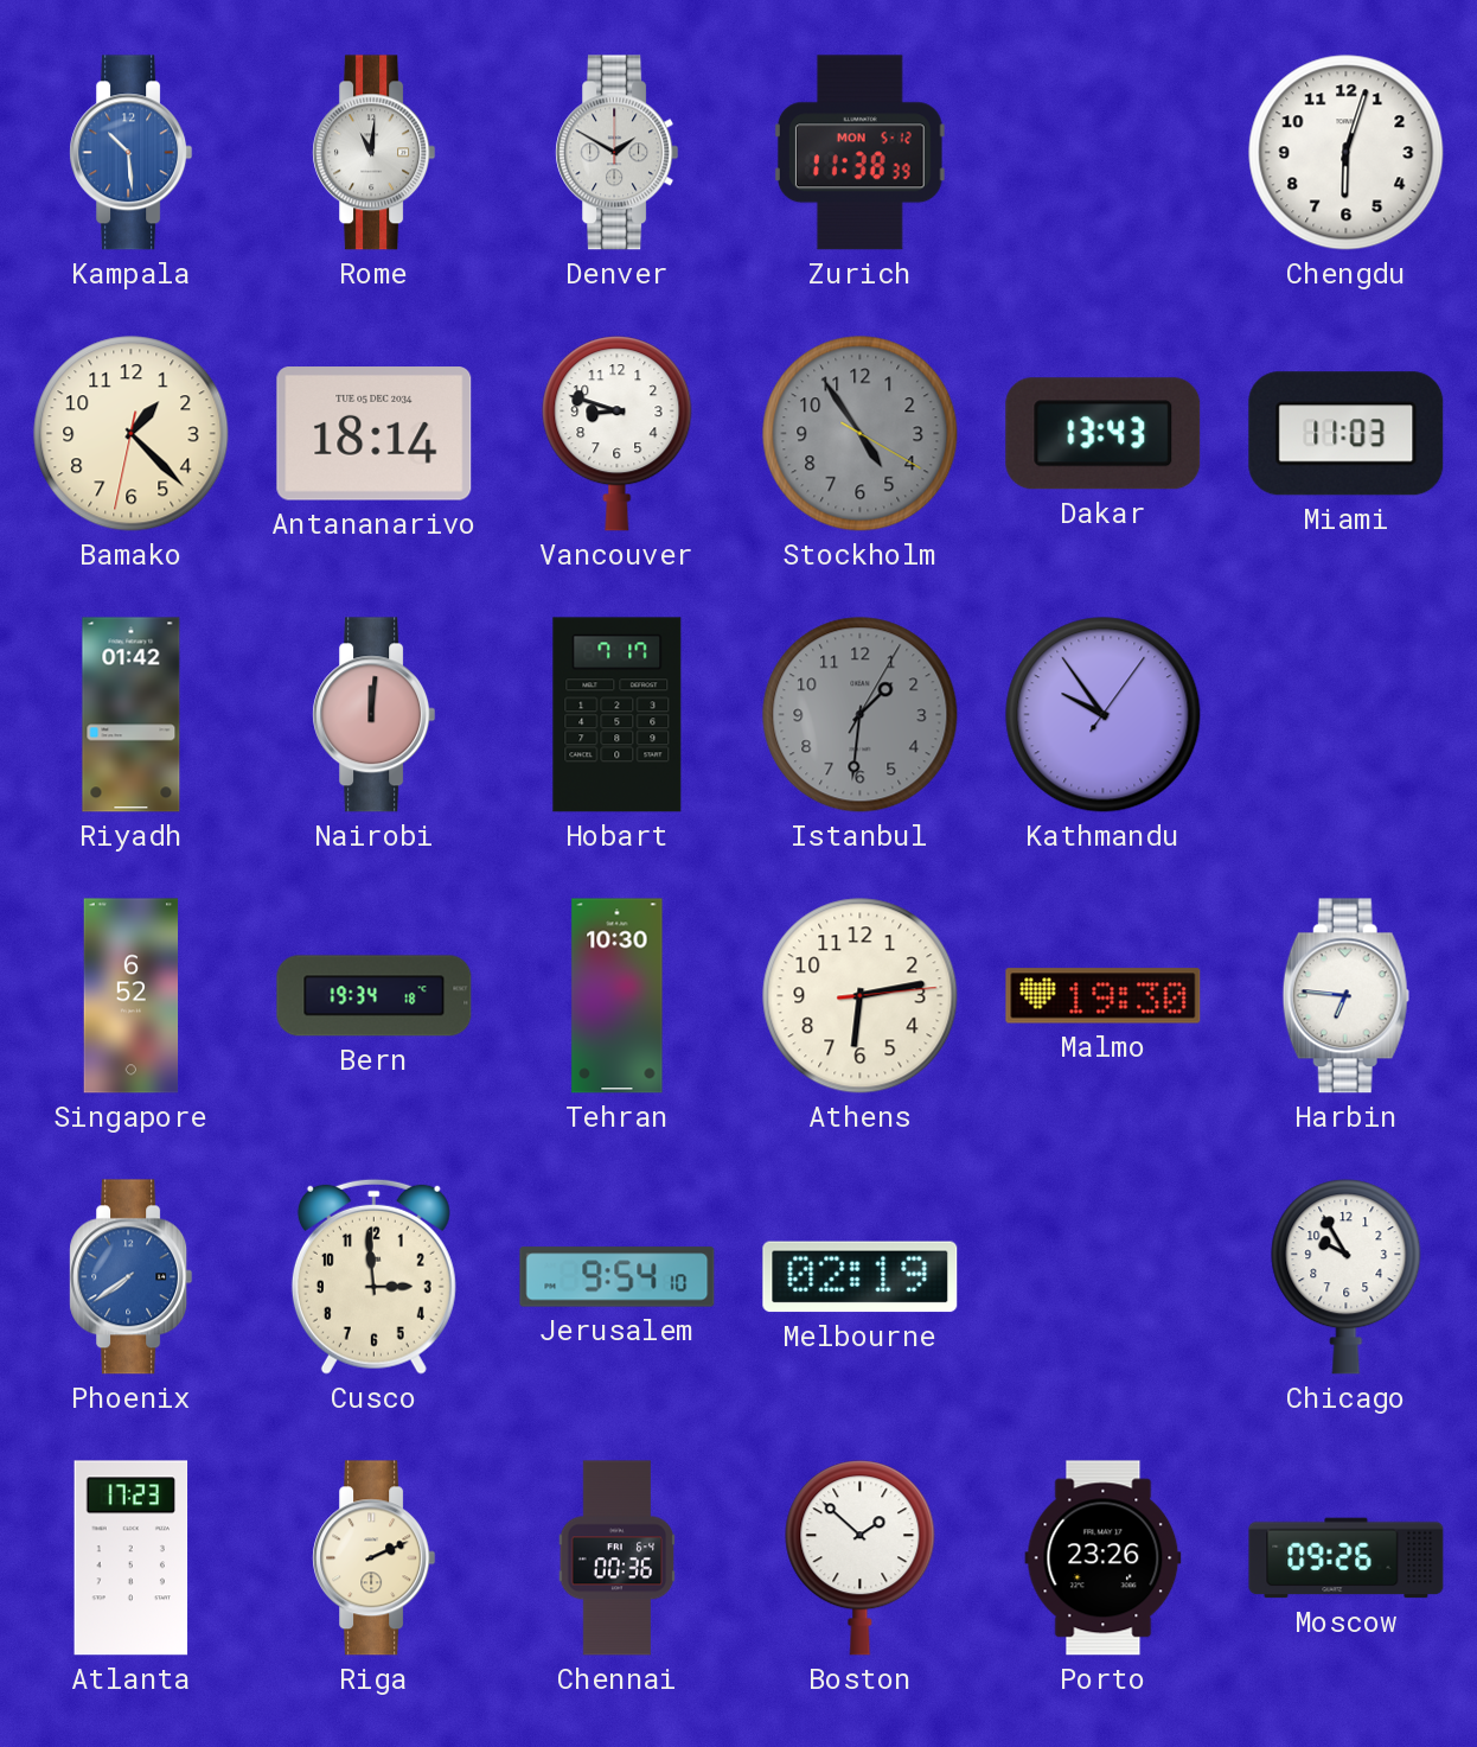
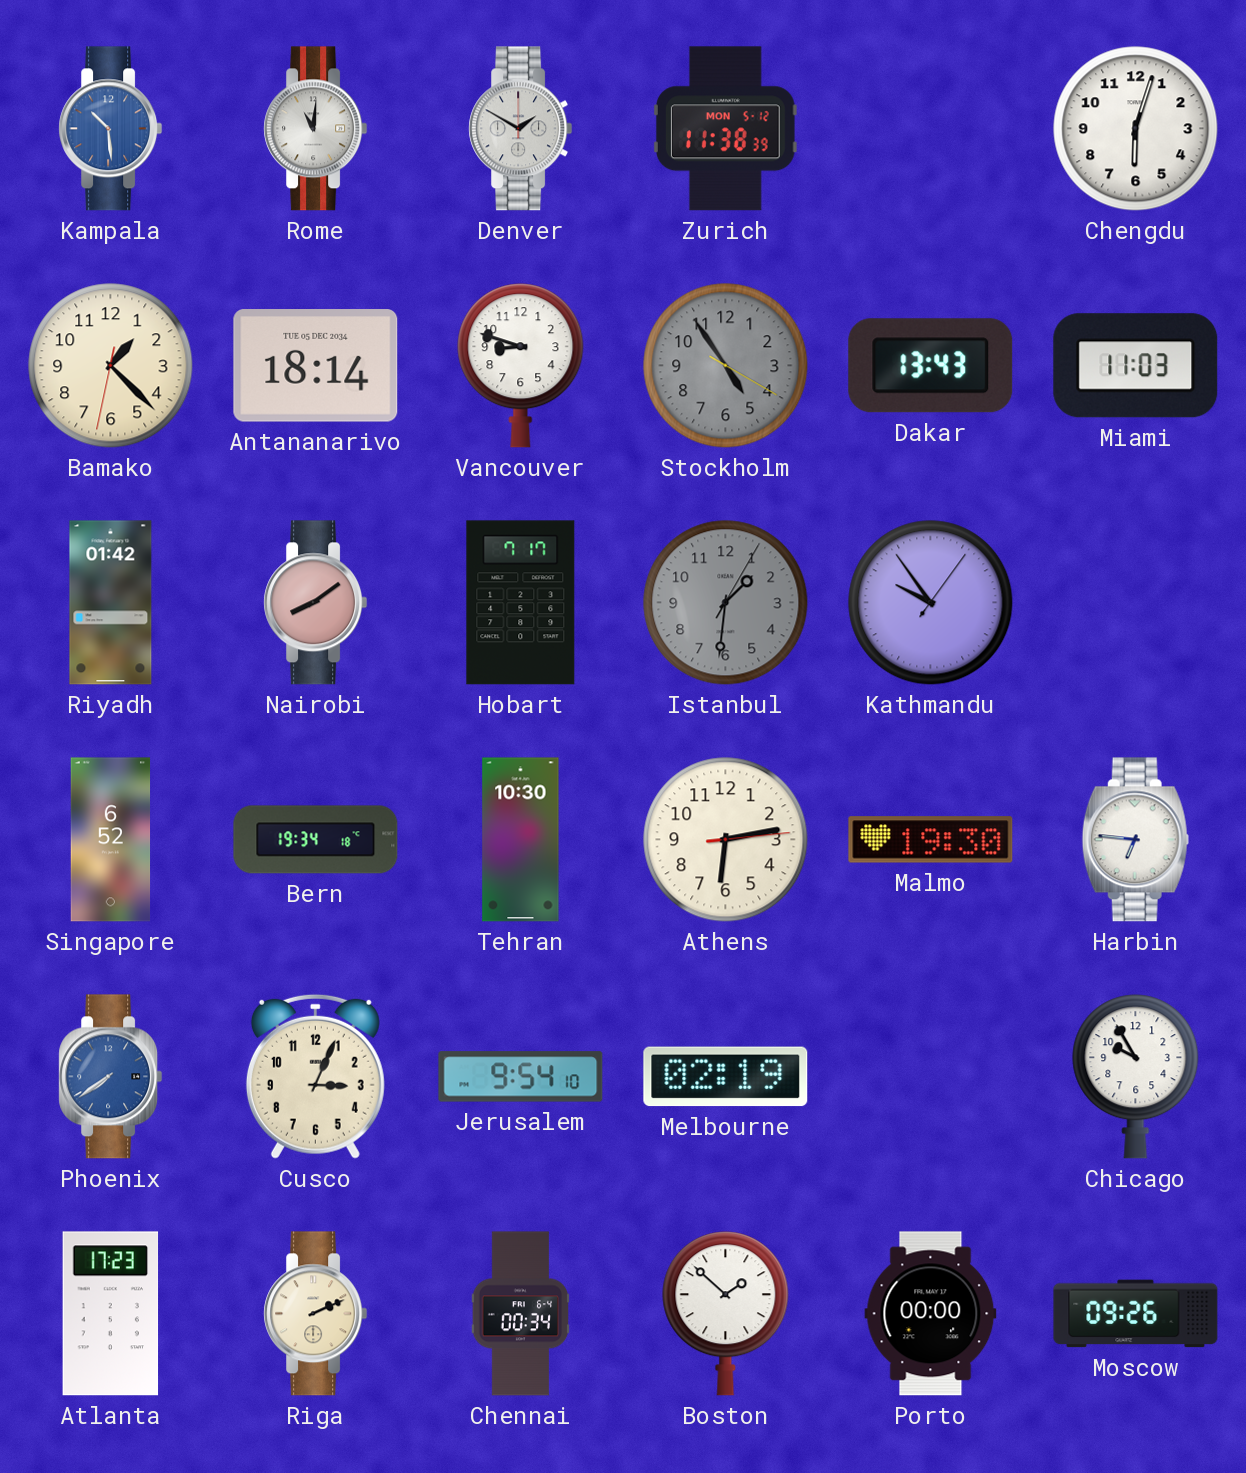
Nairobi: 12:01 -> 8:09
Cusco: 2:59 -> 3:04
Chennai: 00:36 -> 00:34
Porto: 23:26 -> 00:00
